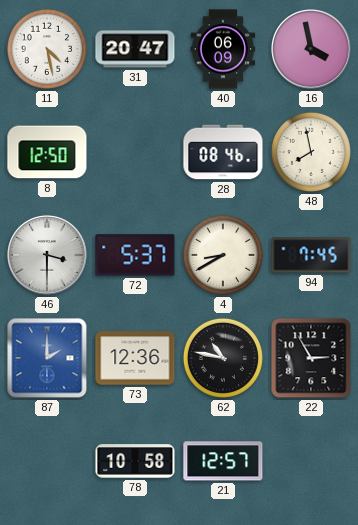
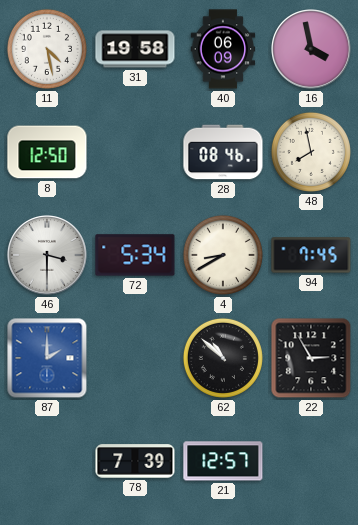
31: 20:47 -> 19:58
72: 5:37 -> 5:34
73: 12:36 -> none
62: 10:47 -> 10:52
78: 10:58 -> 7:39
